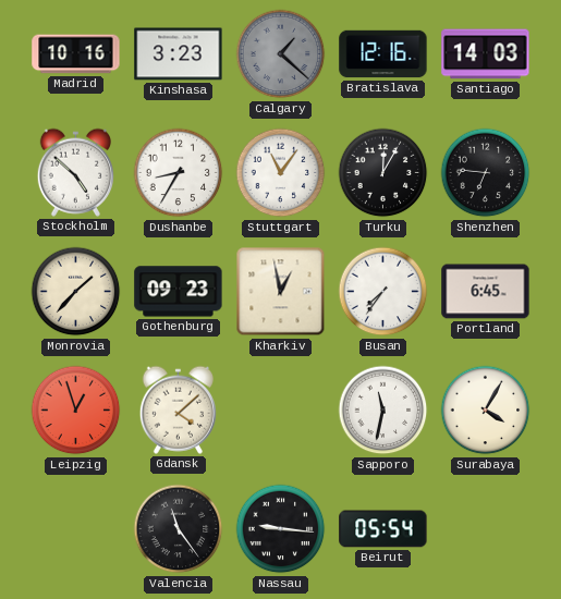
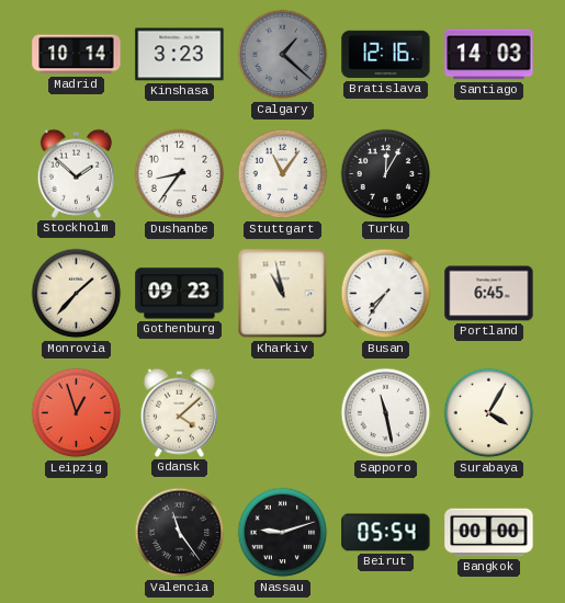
Madrid: 10:16 -> 10:14
Stockholm: 4:52 -> 1:52
Dushanbe: 8:35 -> 8:36
Shenzhen: 6:46 -> none
Kharkiv: 12:58 -> 10:58
Sapporo: 11:32 -> 11:28
Nassau: 9:16 -> 9:12
Bangkok: none -> 00:00
